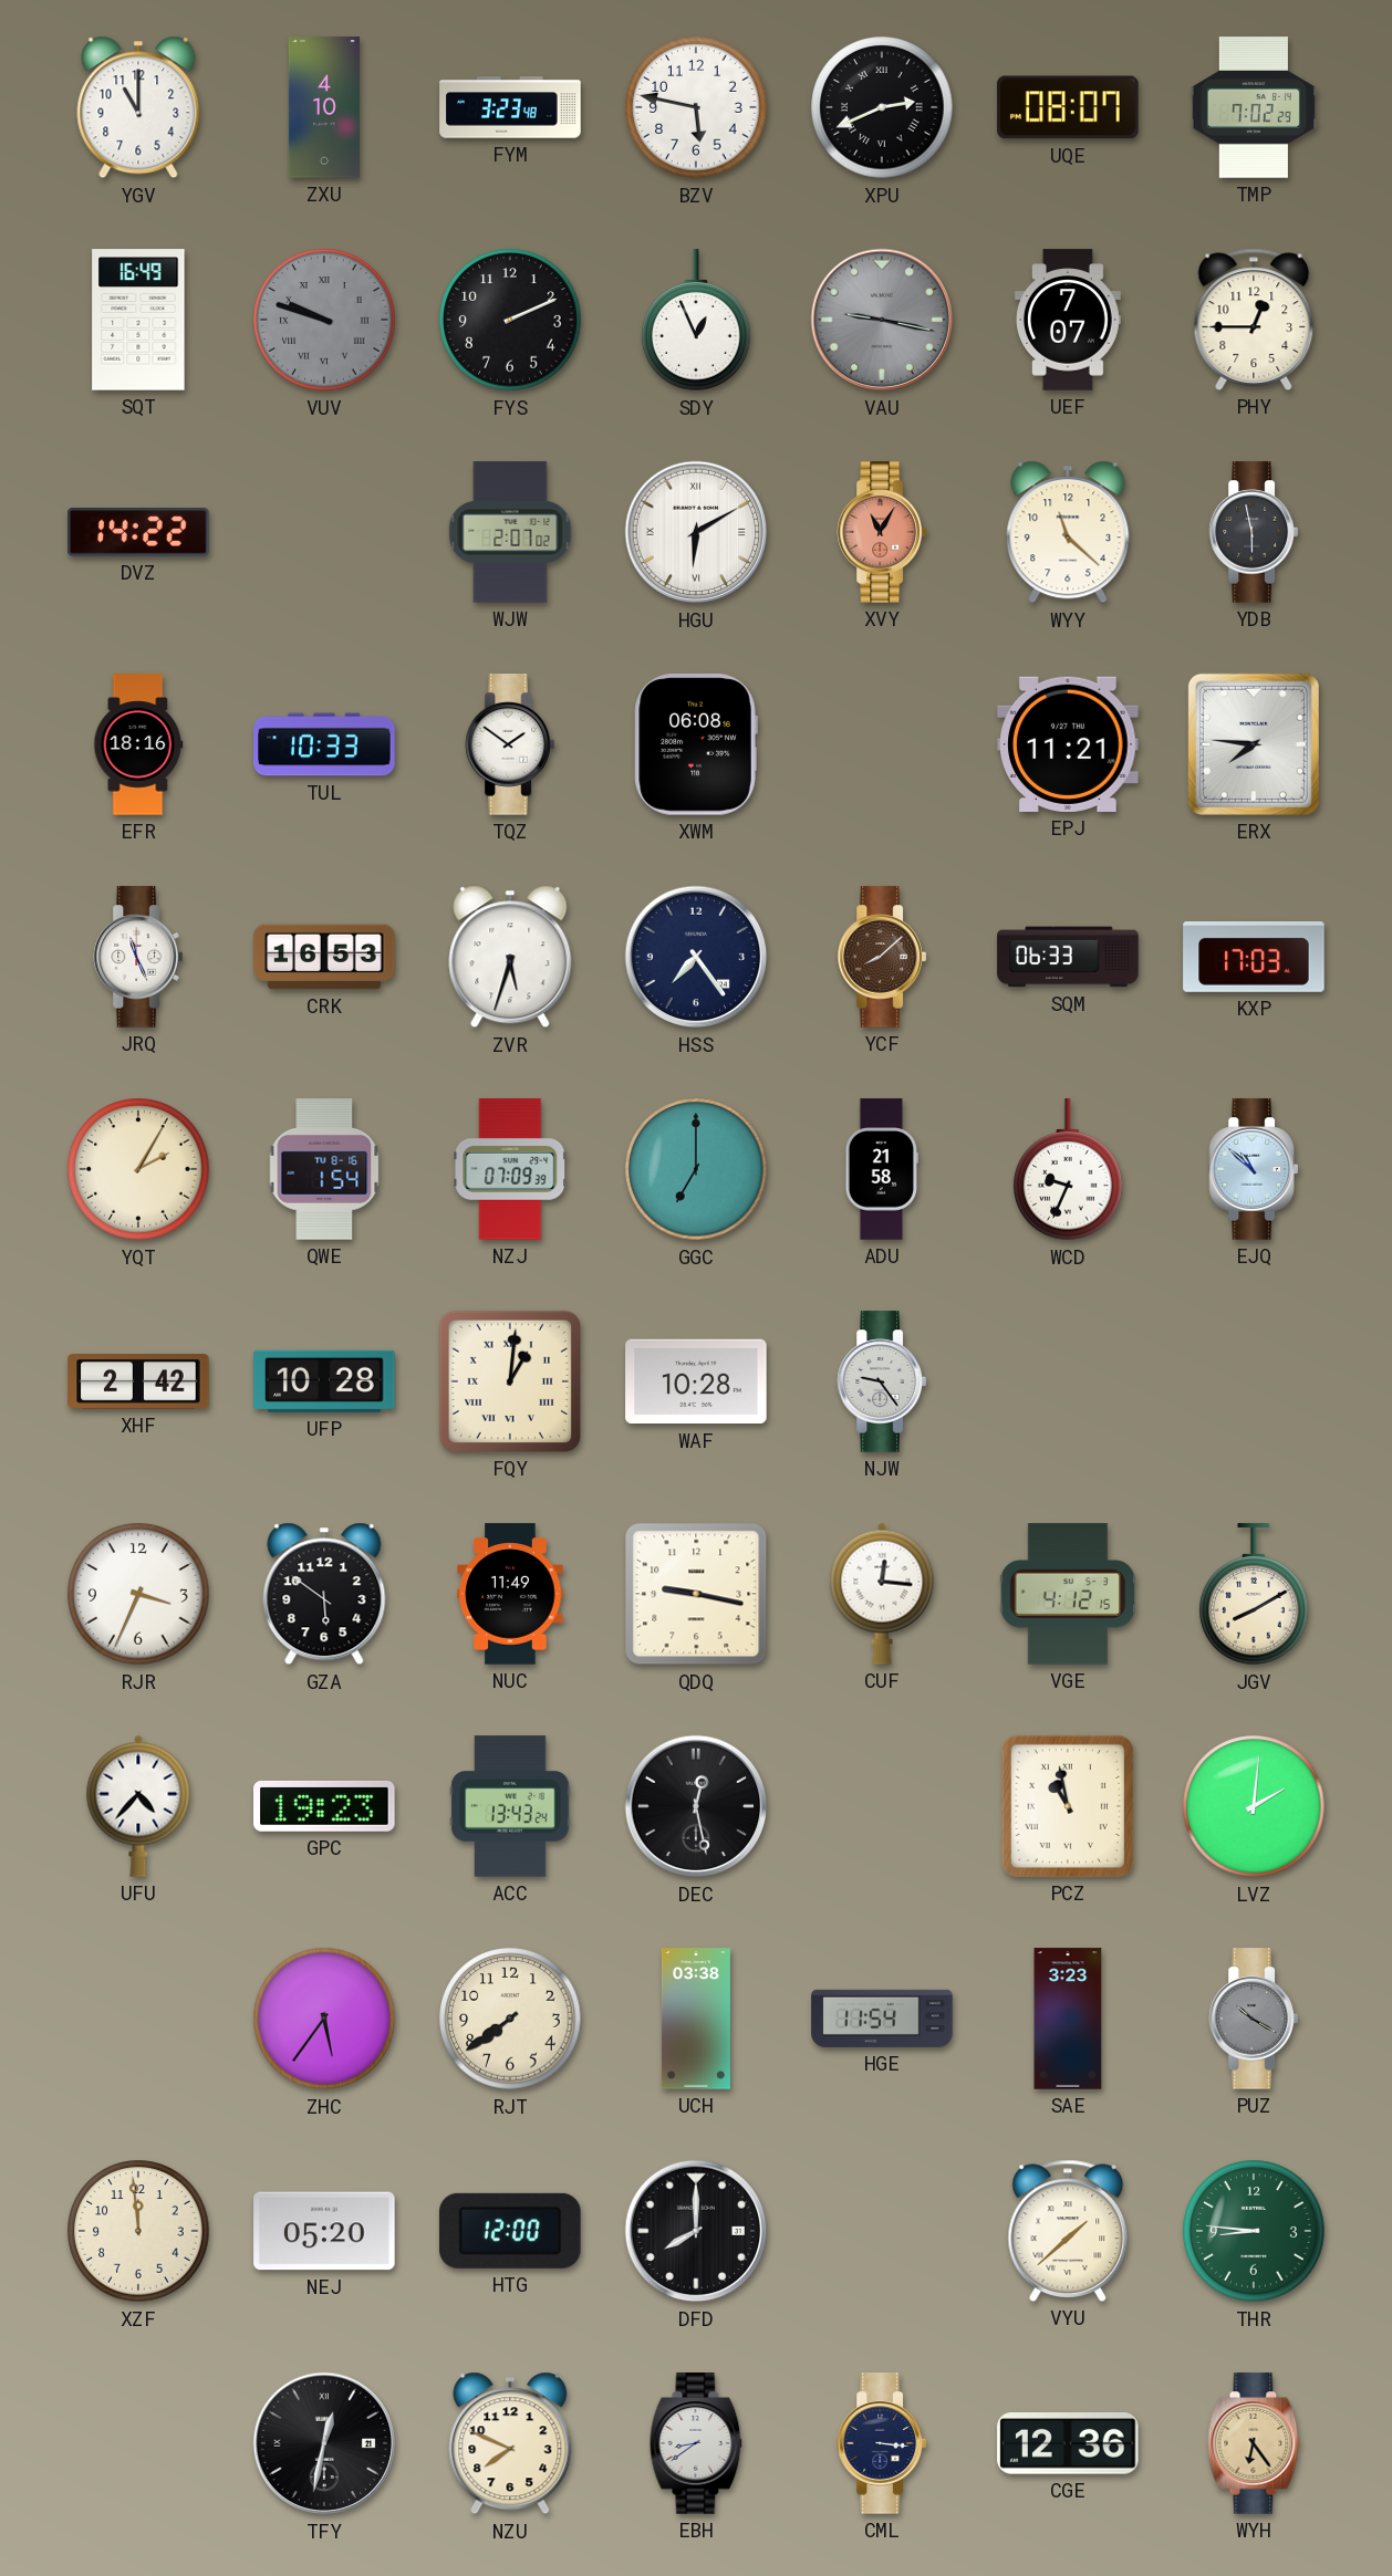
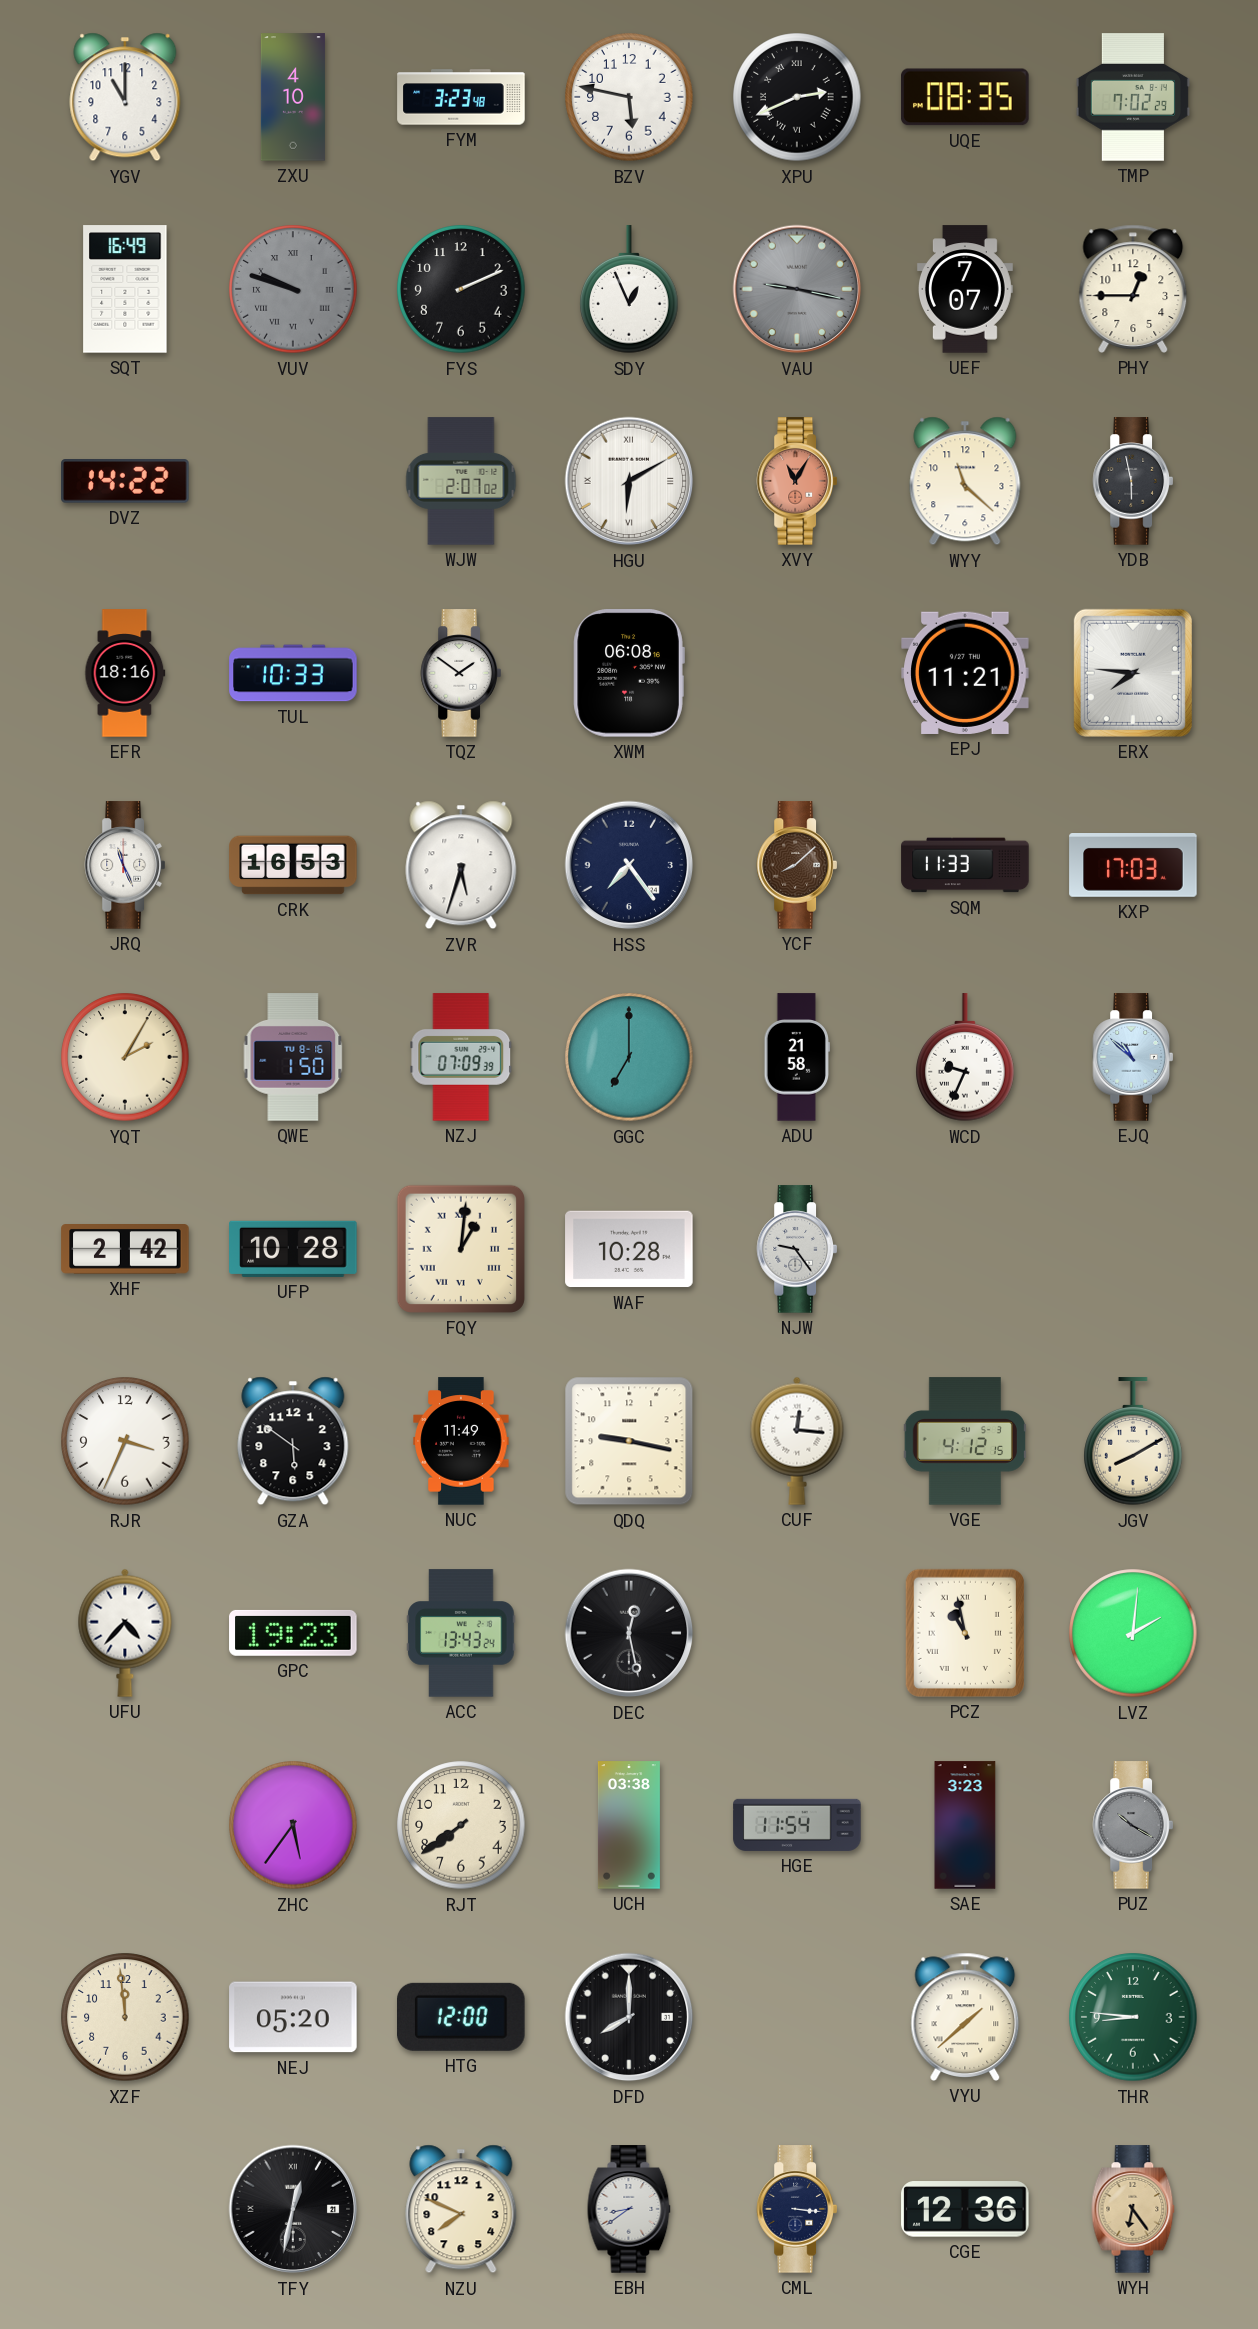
UQE: 08:07 -> 08:35
SQM: 06:33 -> 11:33
QWE: 1:54 -> 1:50
